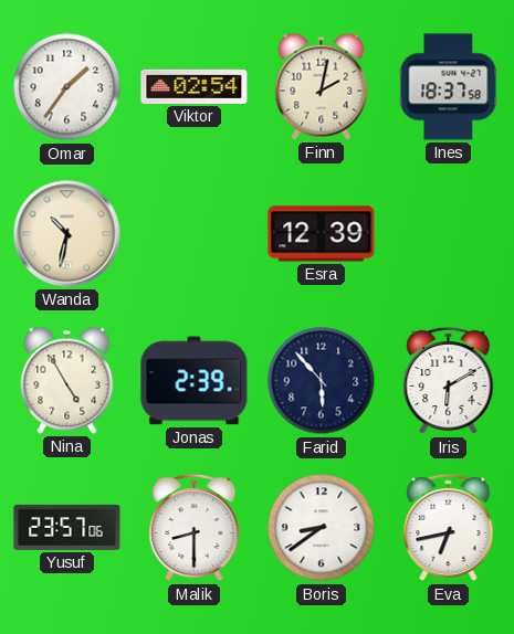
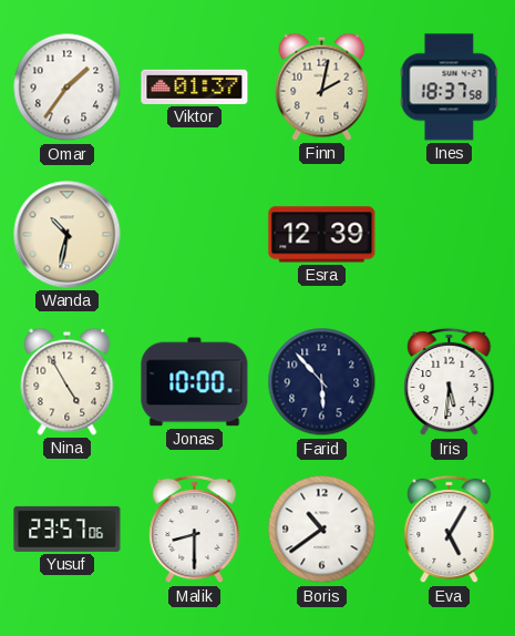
Viktor: 02:54 -> 01:37
Jonas: 2:39 -> 10:00
Iris: 6:10 -> 5:31
Boris: 8:39 -> 10:39
Eva: 6:43 -> 5:05
